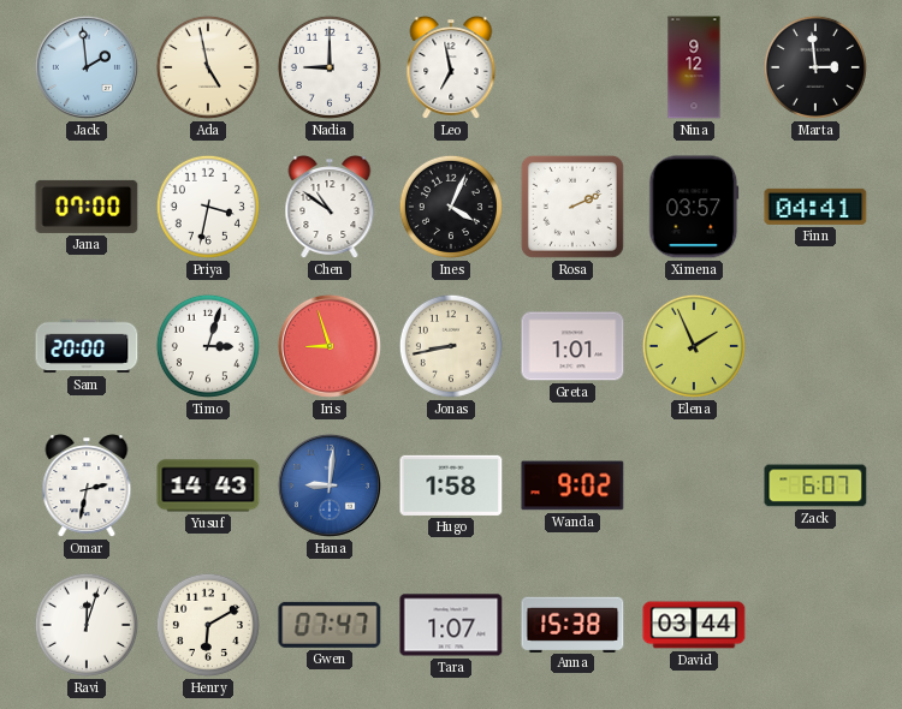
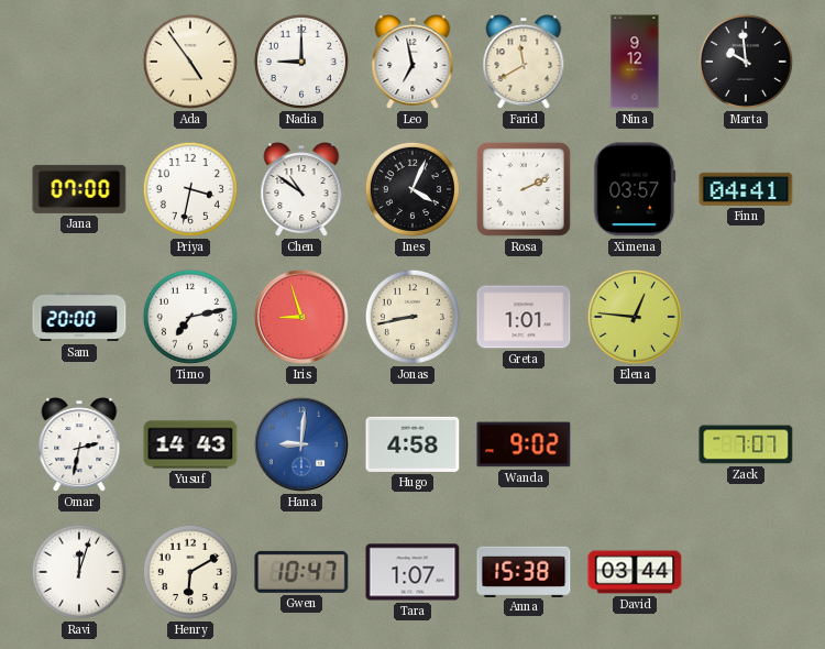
Jack: 1:59 -> none
Ada: 4:58 -> 4:54
Farid: none -> 11:40
Marta: 2:59 -> 9:59
Timo: 3:03 -> 7:13
Elena: 1:56 -> 12:46
Hugo: 1:58 -> 4:58
Zack: 6:07 -> 7:07
Gwen: 07:47 -> 10:47
